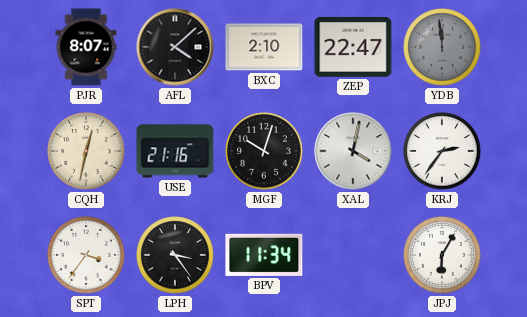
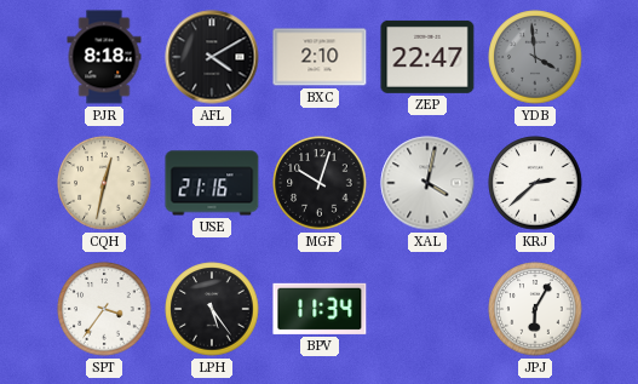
PJR: 8:07 -> 8:18
AFL: 4:08 -> 4:10
YDB: 11:59 -> 3:59
KRJ: 2:36 -> 2:38
LPH: 3:24 -> 5:24
